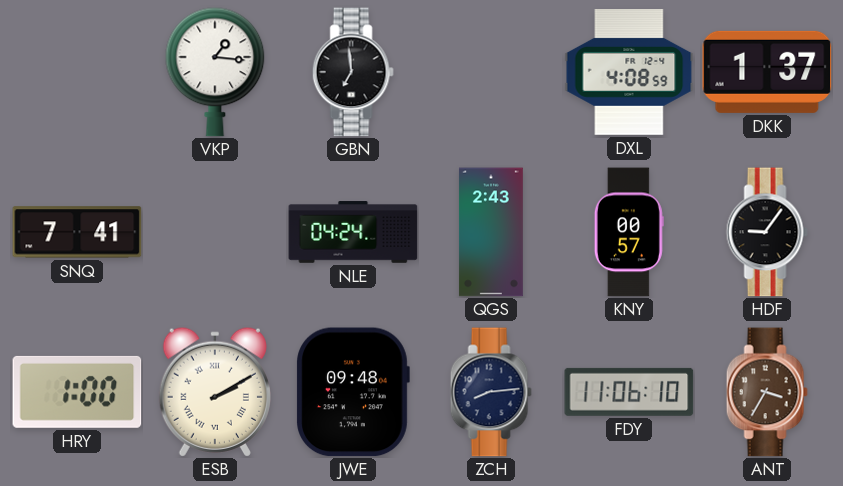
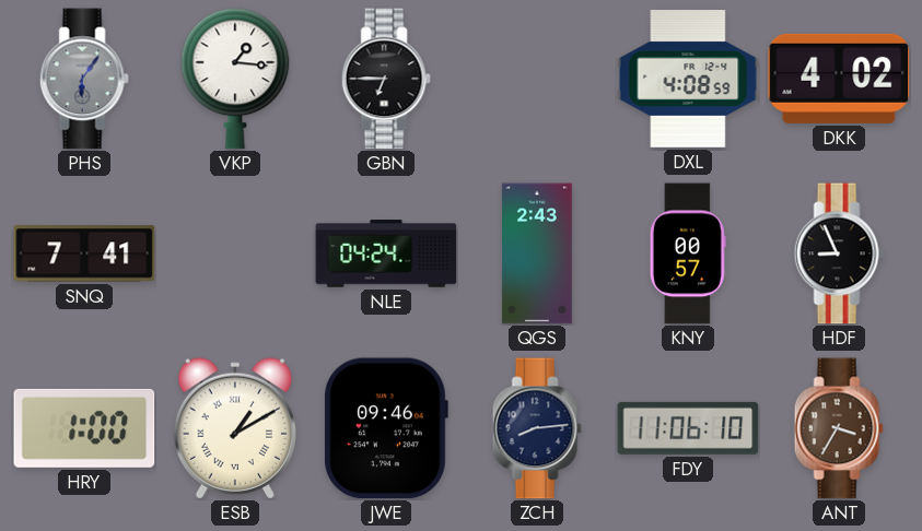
PHS: none -> 6:06
GBN: 6:59 -> 6:45
DKK: 1:37 -> 4:02
HDF: 9:06 -> 8:56
ESB: 2:10 -> 1:10
JWE: 09:48 -> 09:46
